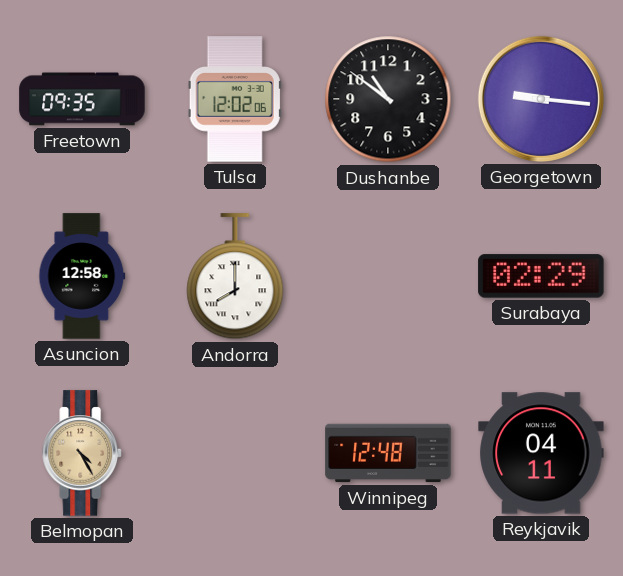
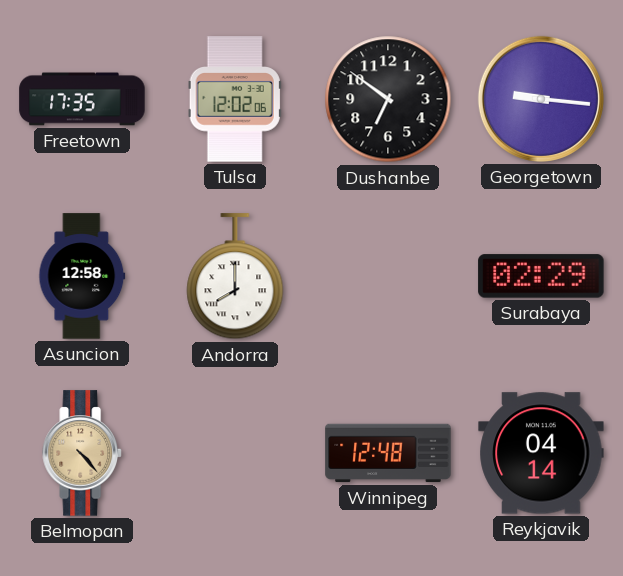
Freetown: 09:35 -> 17:35
Dushanbe: 10:51 -> 6:51
Belmopan: 4:25 -> 4:23
Reykjavik: 04:11 -> 04:14
